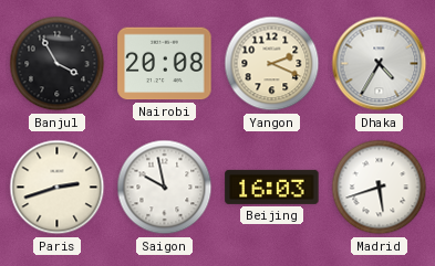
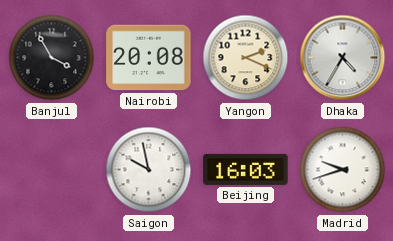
Paris: 2:42 -> none
Madrid: 5:42 -> 9:42
